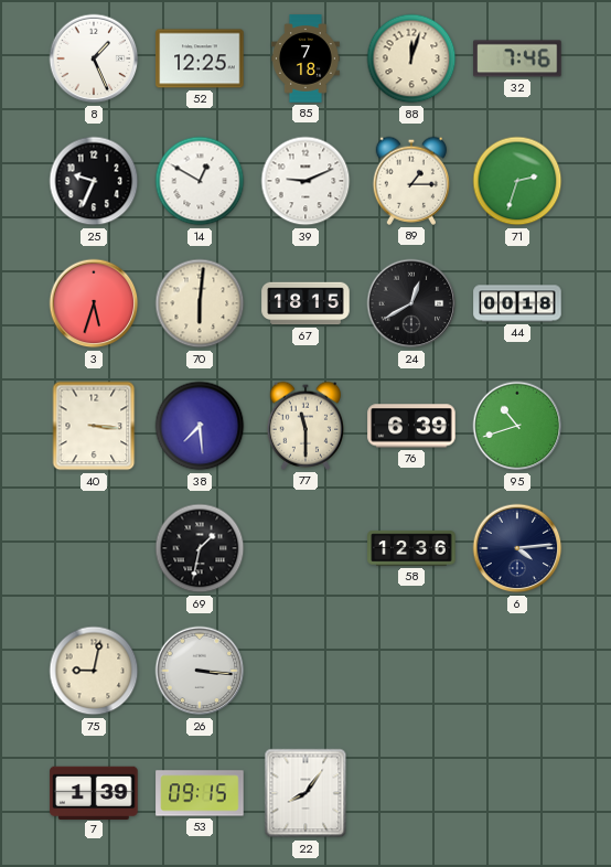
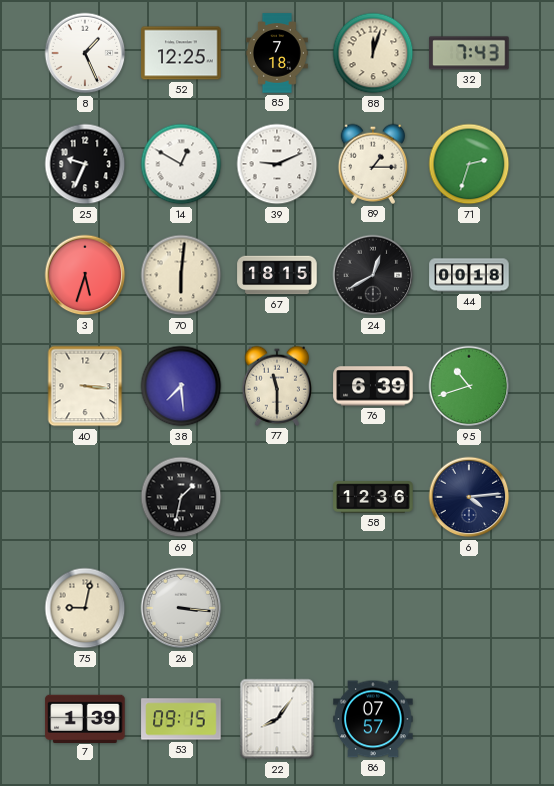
32: 7:46 -> 7:43
86: none -> 07:57
